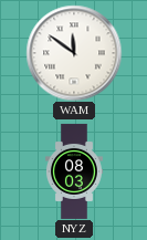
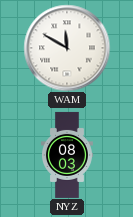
WAM: 11:51 -> 11:50
